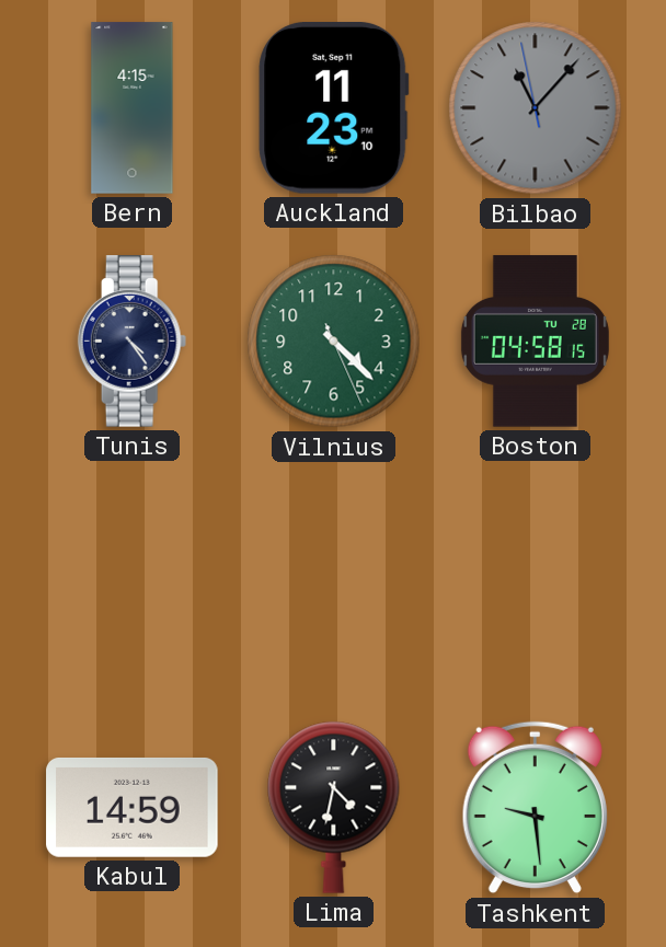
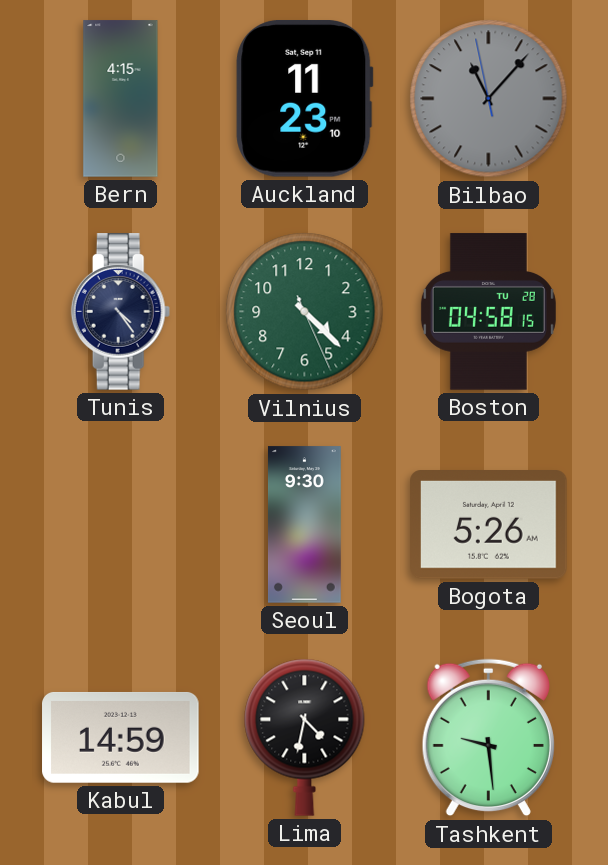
Seoul: none -> 9:30
Bogota: none -> 5:26
